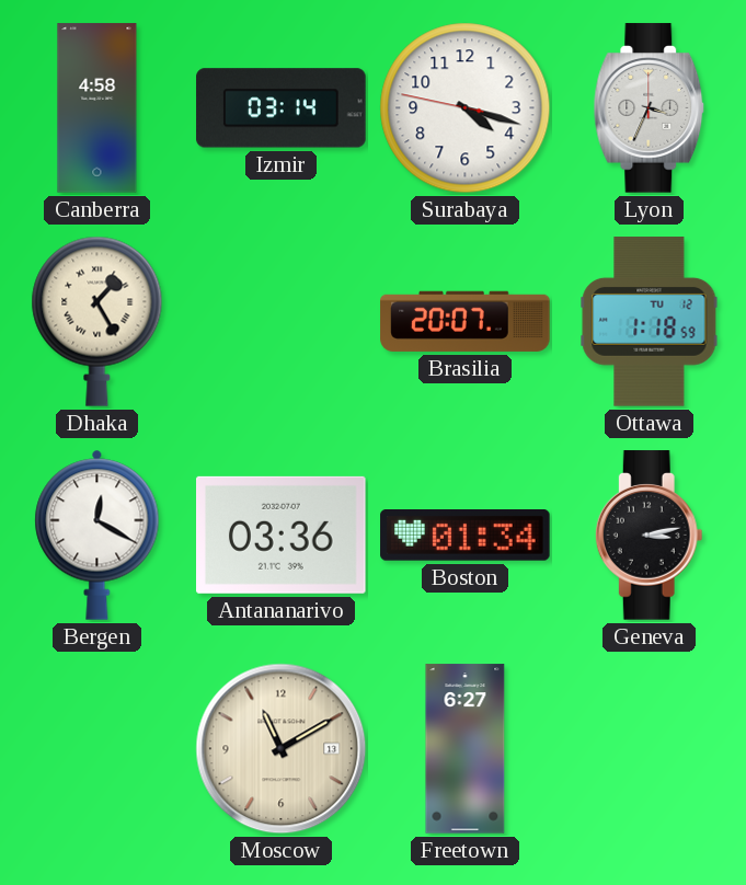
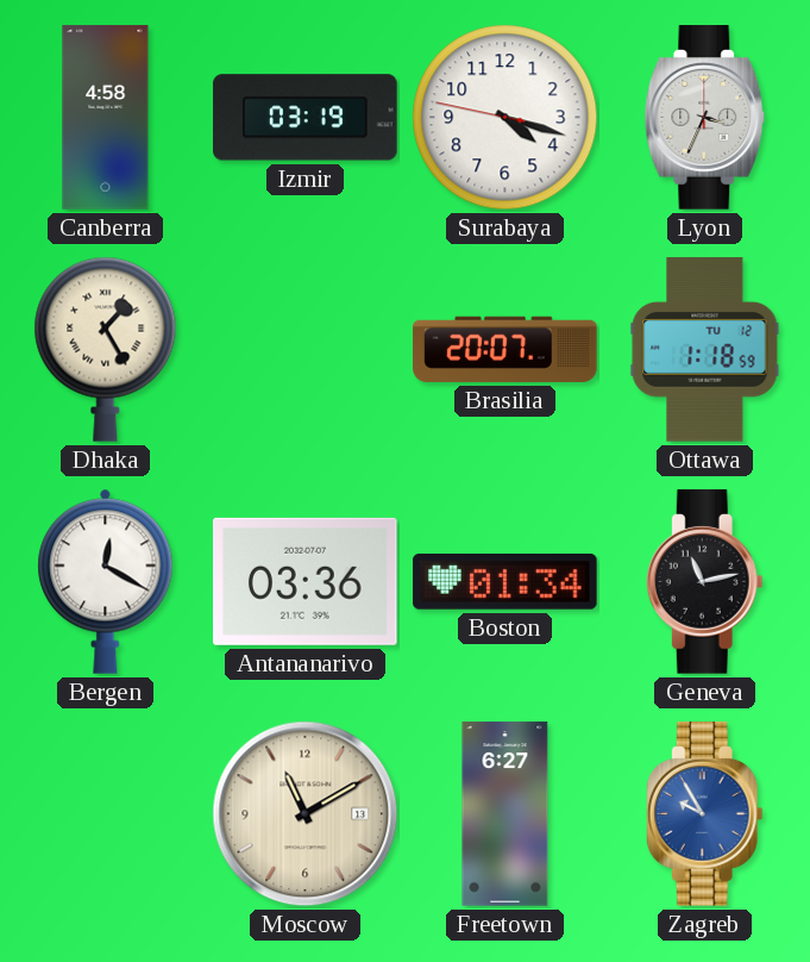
Izmir: 03:14 -> 03:19
Geneva: 3:13 -> 11:13
Zagreb: none -> 9:55
